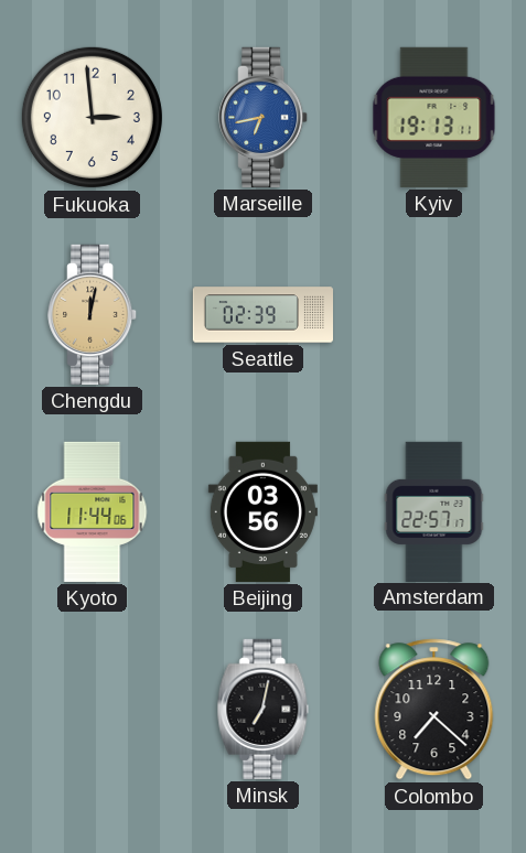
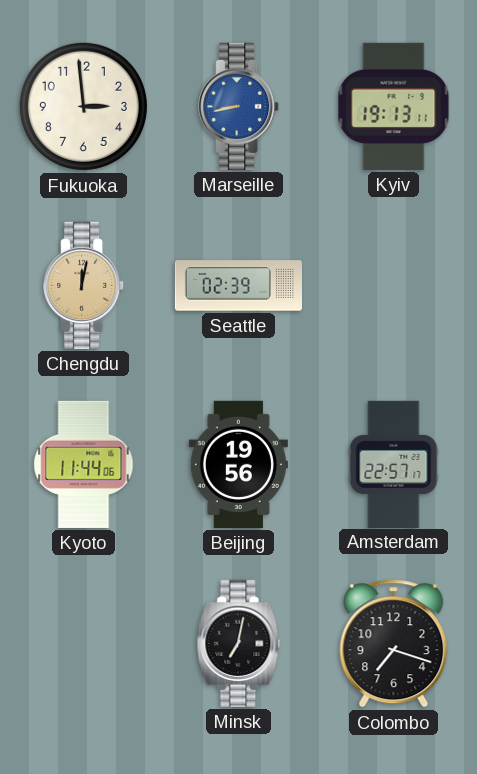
Marseille: 6:43 -> 8:43
Beijing: 03:56 -> 19:56
Colombo: 7:22 -> 7:18
